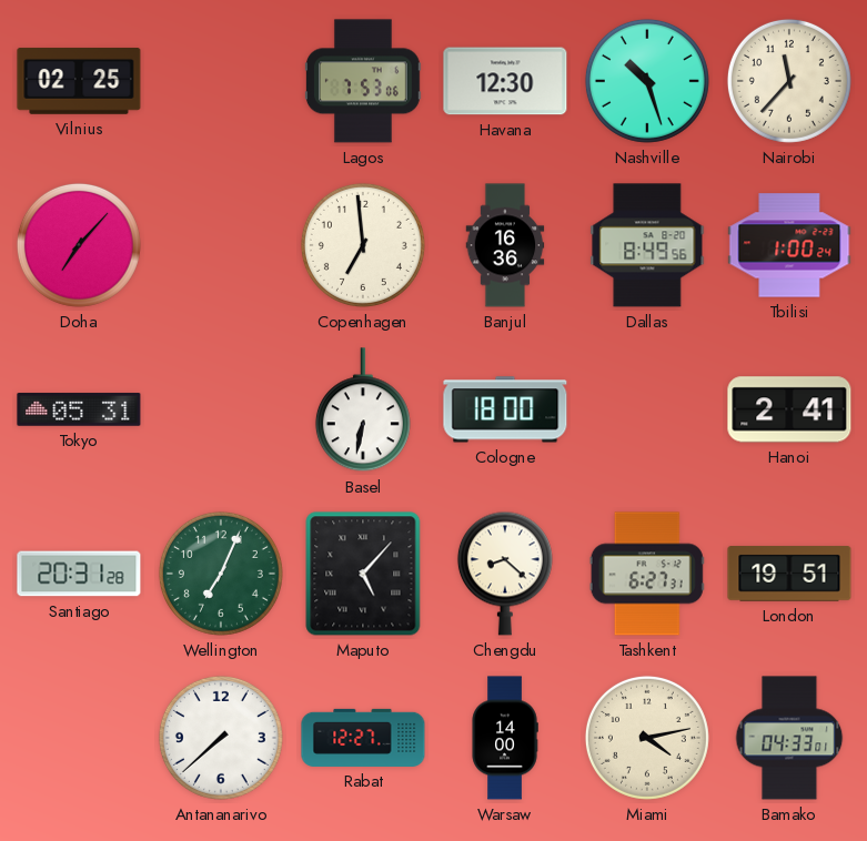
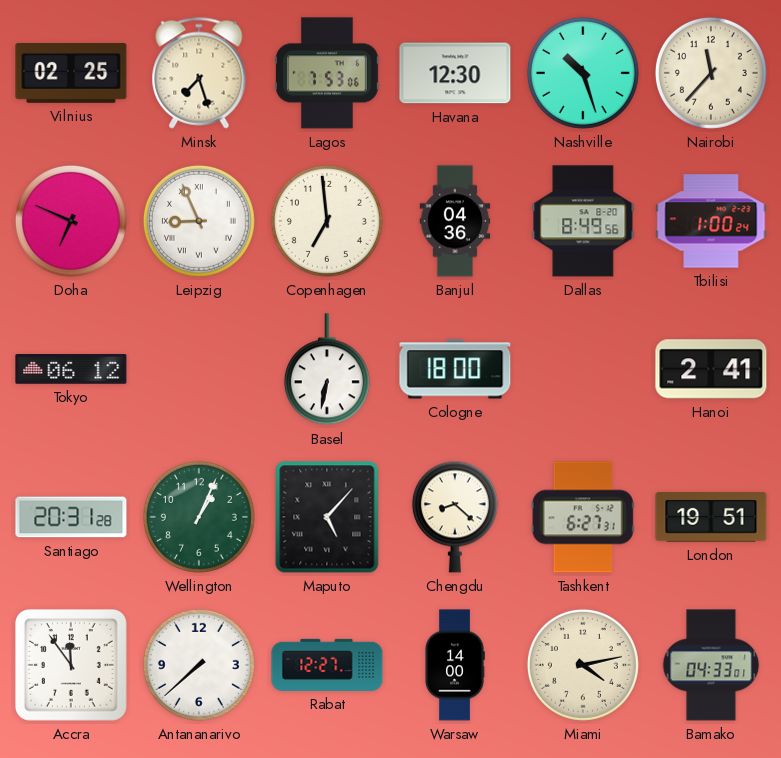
Minsk: none -> 7:27
Doha: 7:07 -> 6:49
Leipzig: none -> 8:56
Banjul: 16:36 -> 04:36
Tokyo: 05:31 -> 06:12
Wellington: 7:04 -> 1:04
Accra: none -> 11:54
